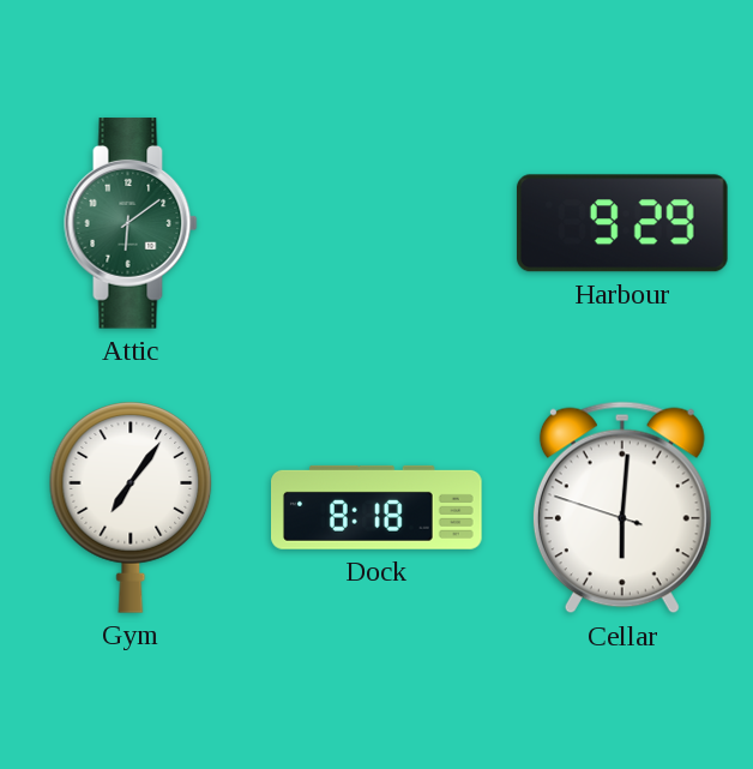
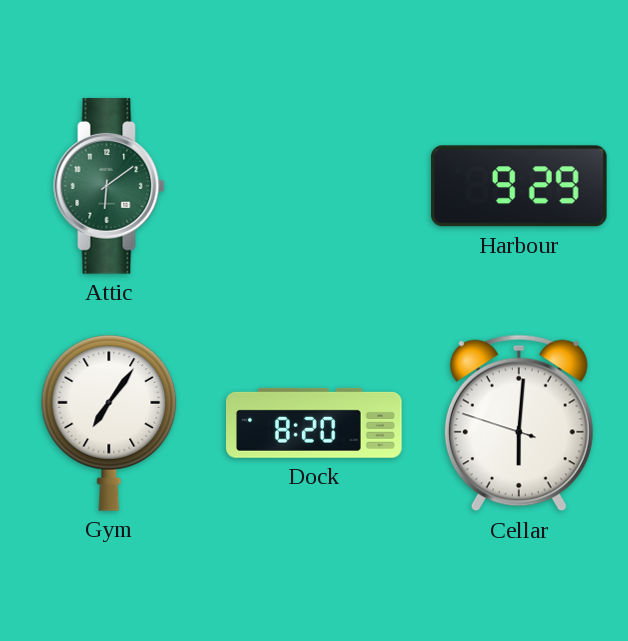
Dock: 8:18 -> 8:20
